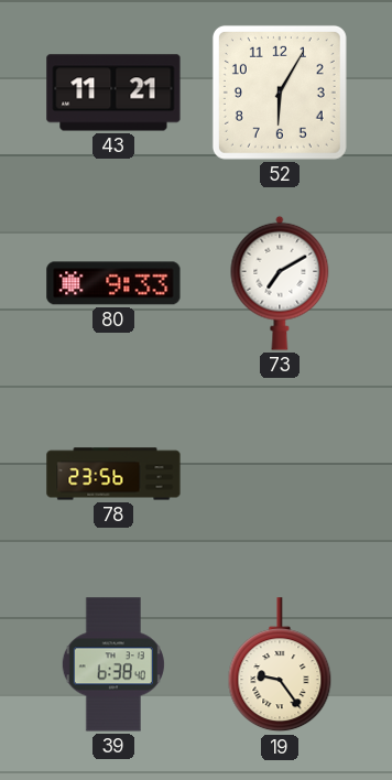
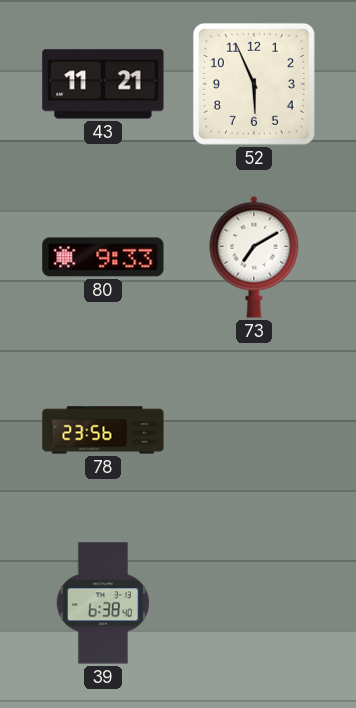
52: 6:05 -> 5:56
19: 9:24 -> none
